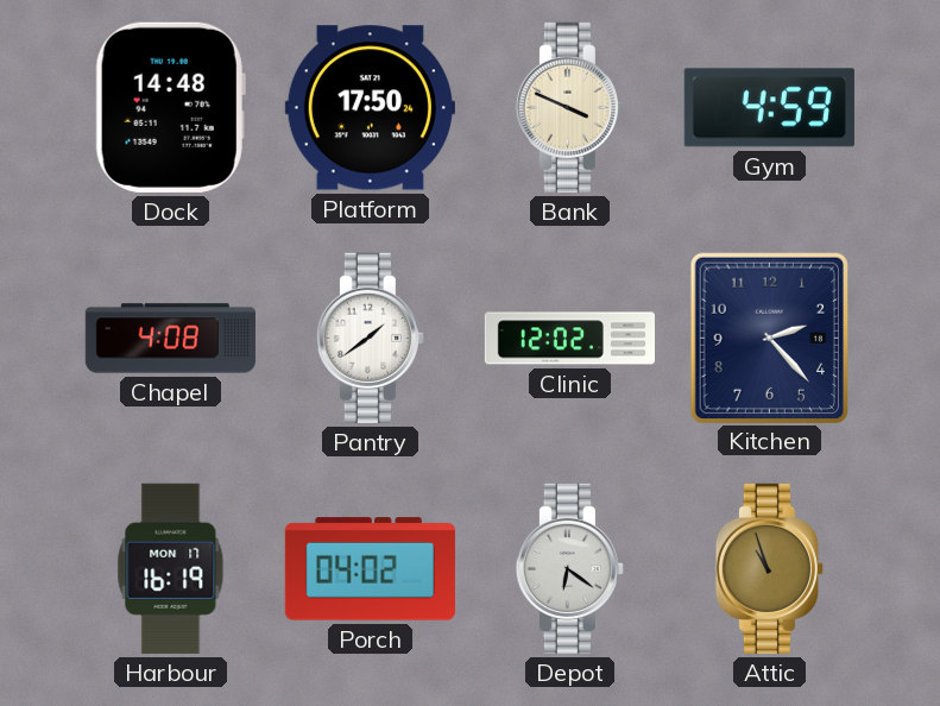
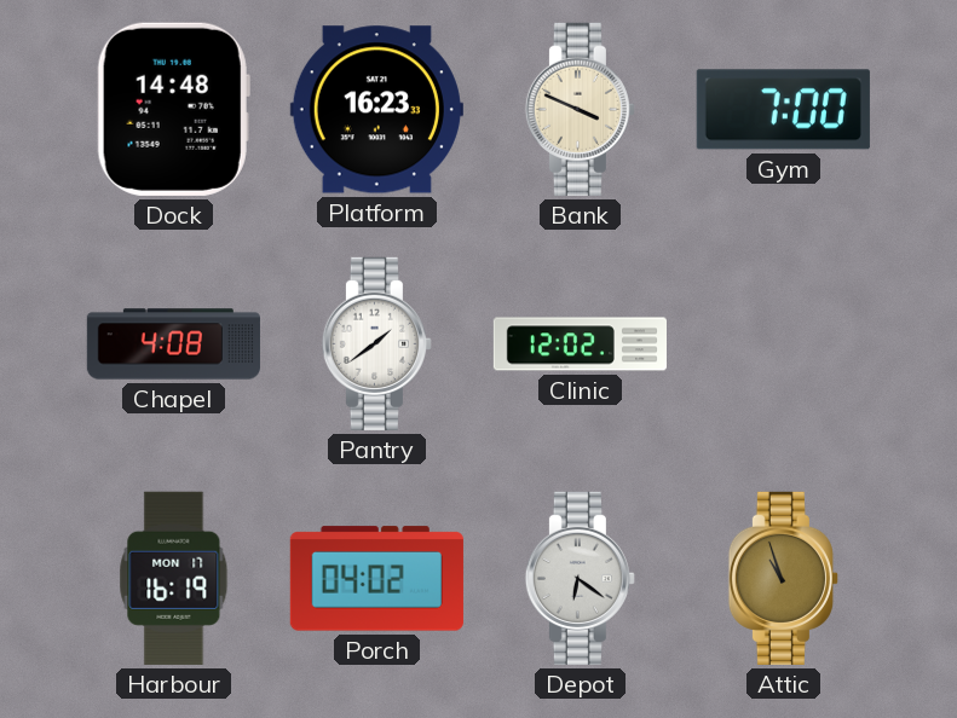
Platform: 17:50 -> 16:23
Gym: 4:59 -> 7:00
Kitchen: 2:23 -> none
